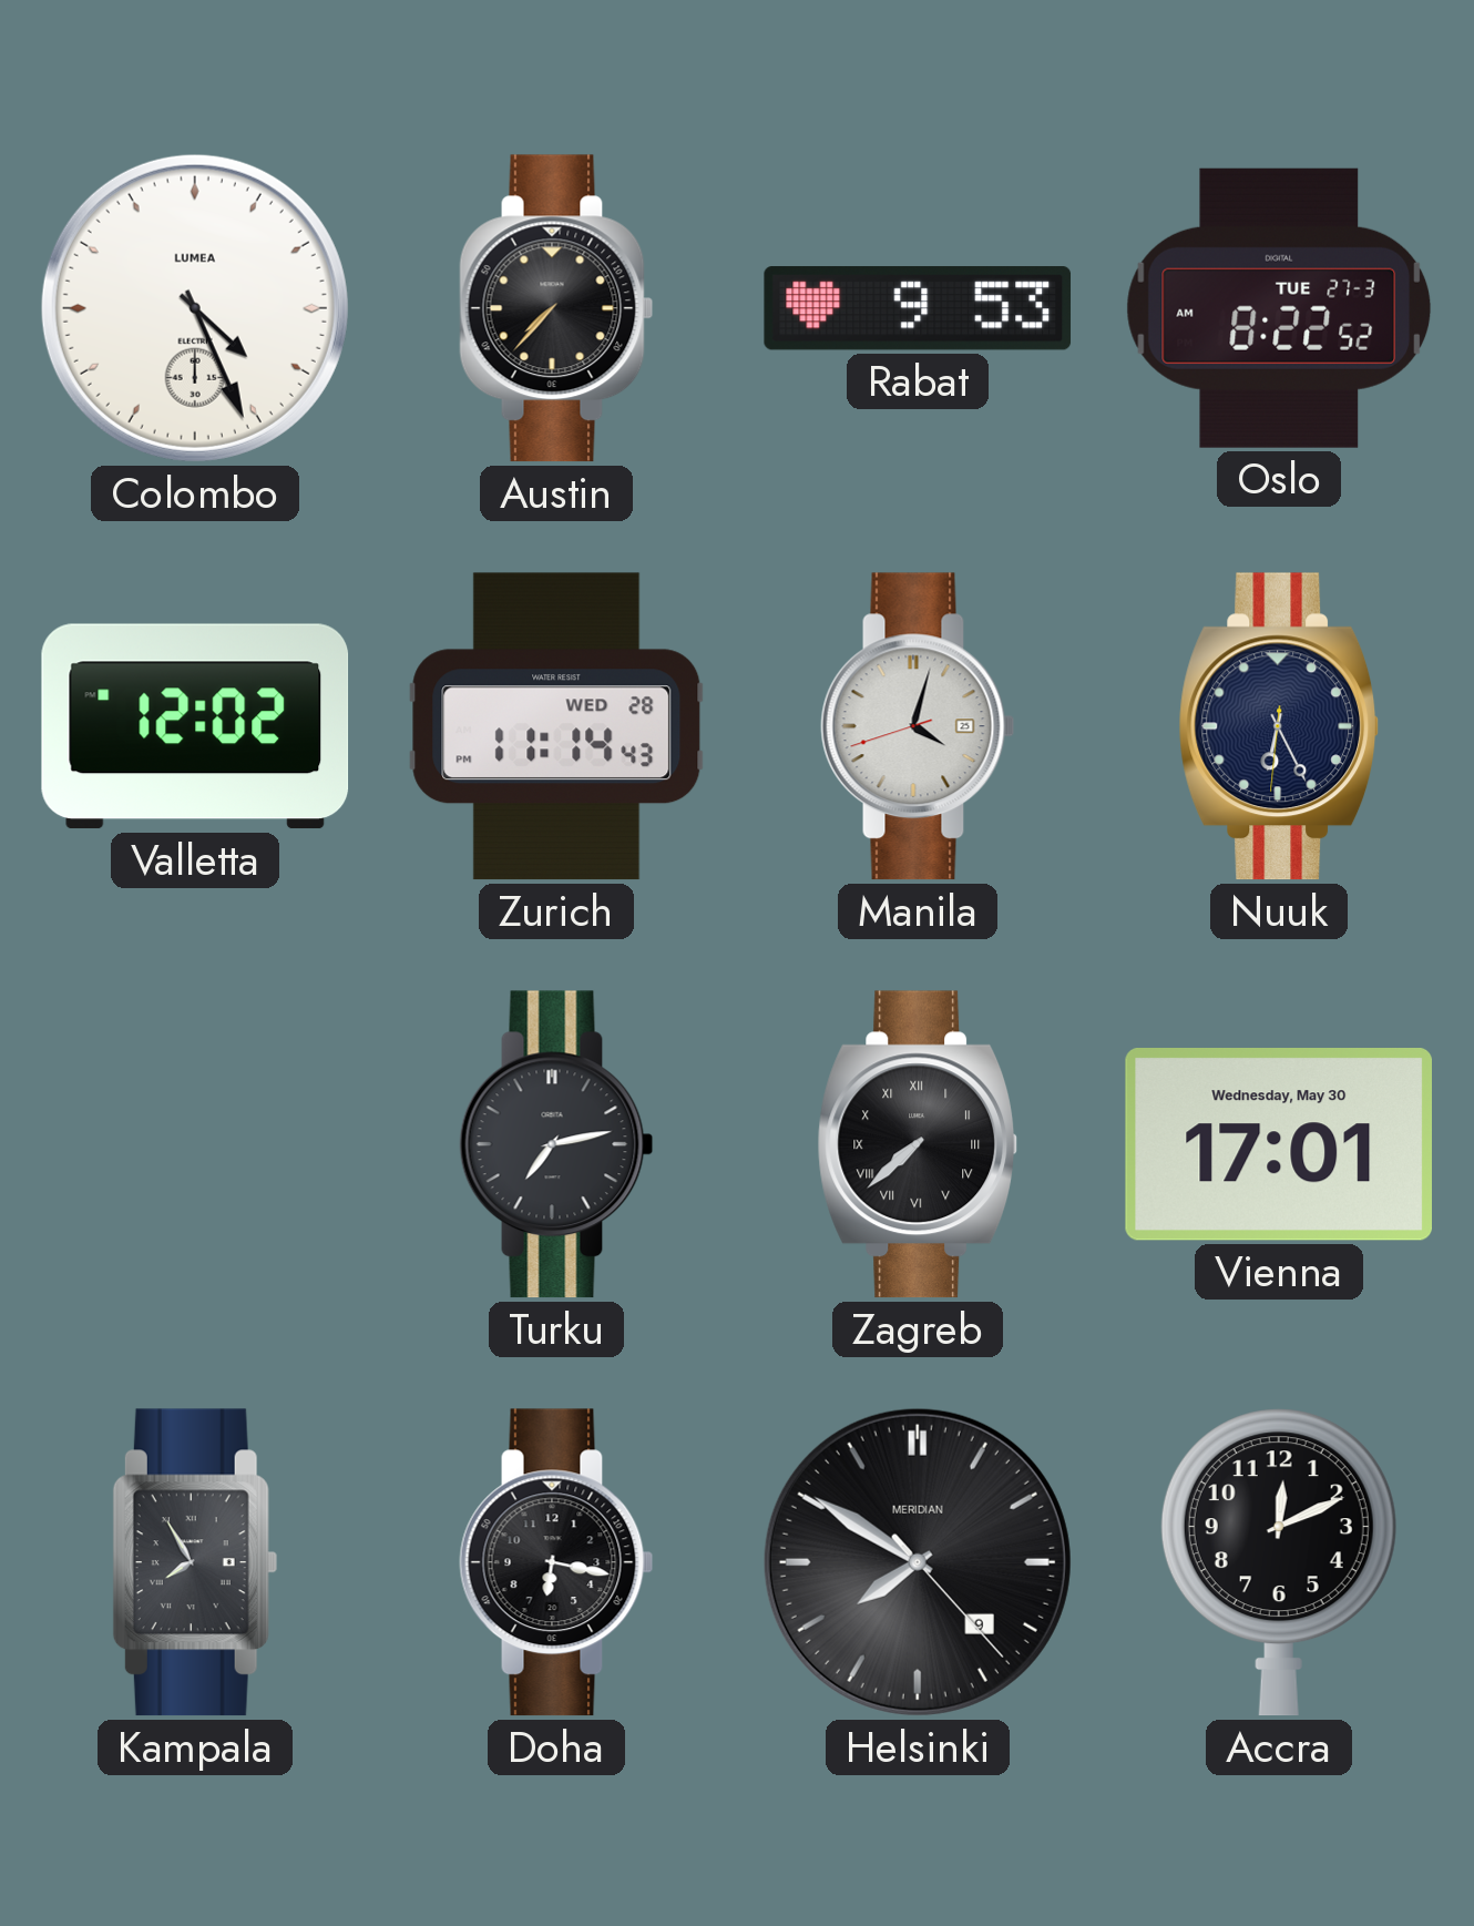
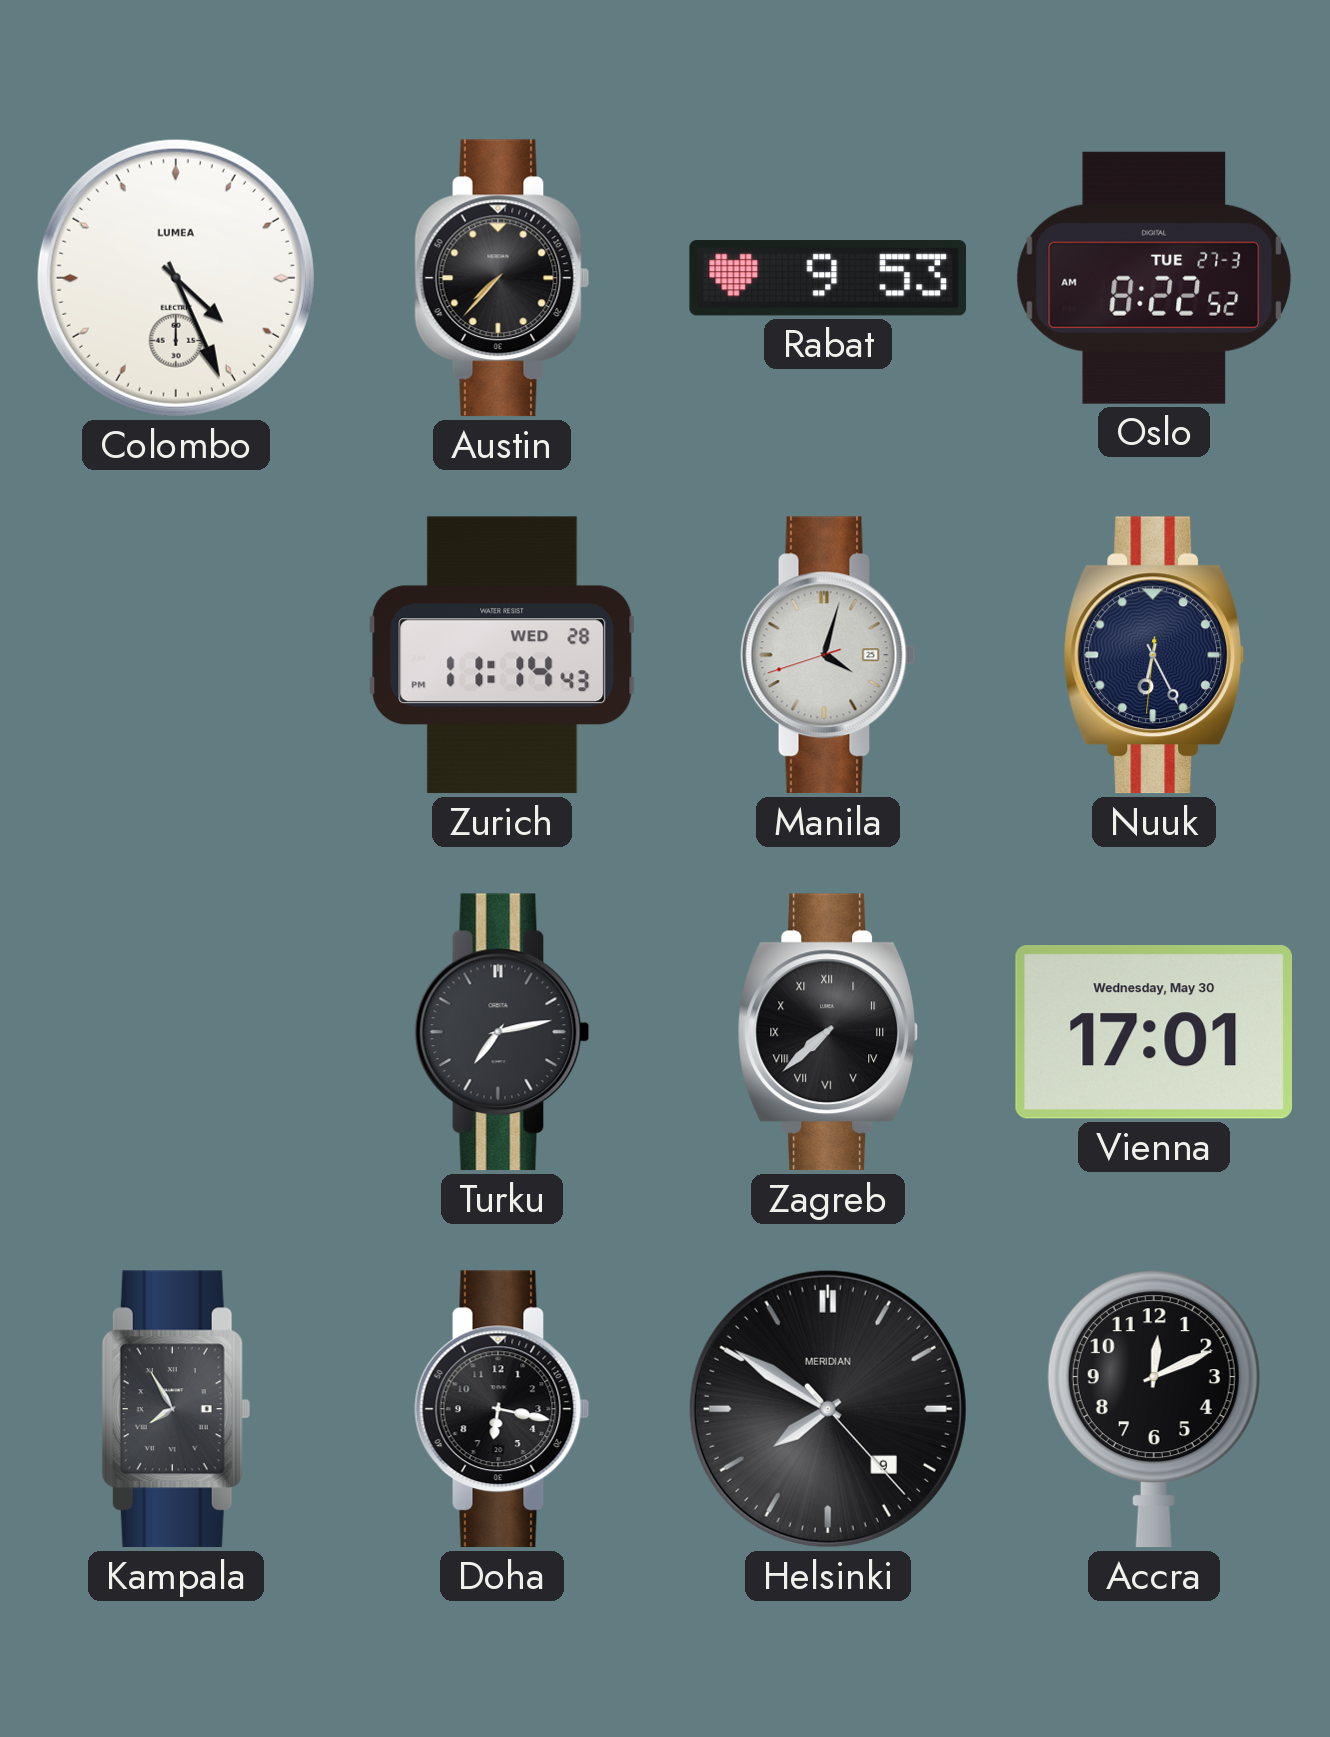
Valletta: 12:02 -> none
